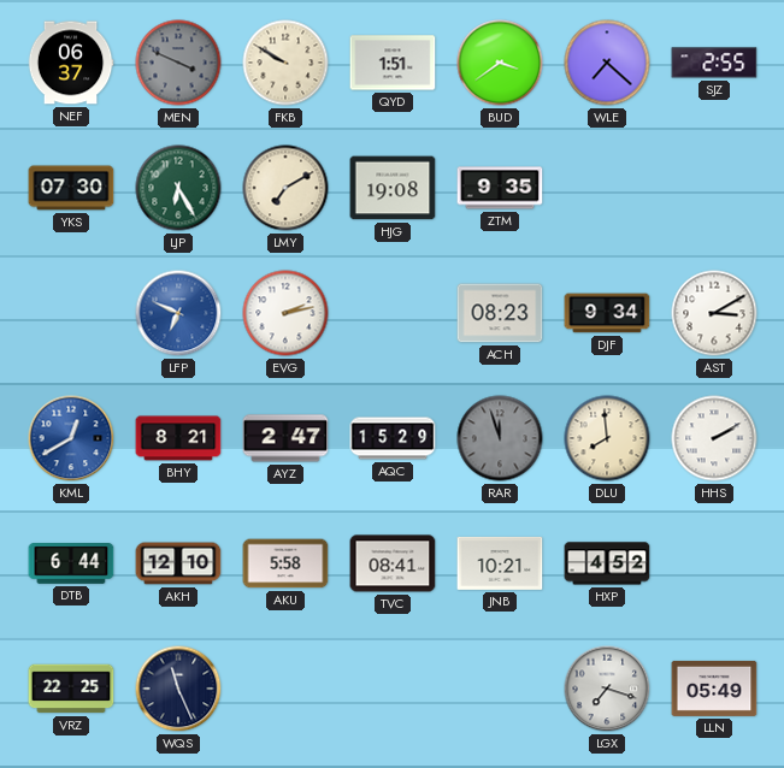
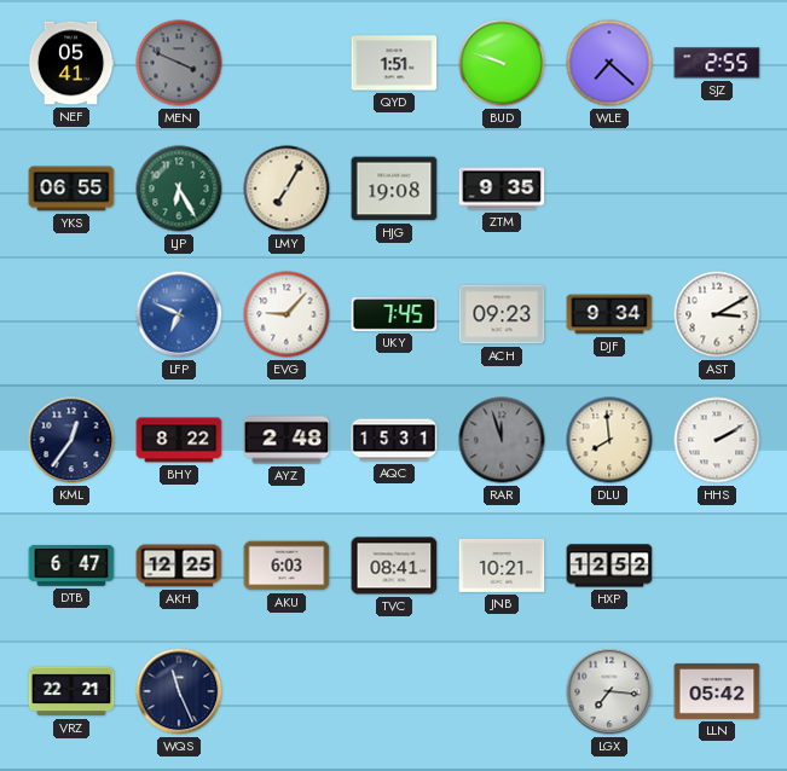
NEF: 06:37 -> 05:41
FKB: 9:50 -> none
BUD: 3:39 -> 9:48
YKS: 07:30 -> 06:55
LMY: 7:10 -> 7:05
EVG: 2:13 -> 9:07
UKY: none -> 7:45
ACH: 08:23 -> 09:23
KML: 12:40 -> 12:36
KML dial: blue -> navy
BHY: 8:21 -> 8:22
AYZ: 2:47 -> 2:48
AQC: 15:29 -> 15:31
DTB: 6:44 -> 6:47
AKH: 12:10 -> 12:25
AKU: 5:58 -> 6:03
HXP: 4:52 -> 12:52
VRZ: 22:25 -> 22:21
LGX: 7:18 -> 7:16
LLN: 05:49 -> 05:42
